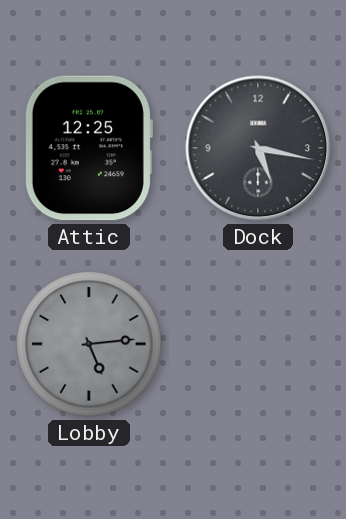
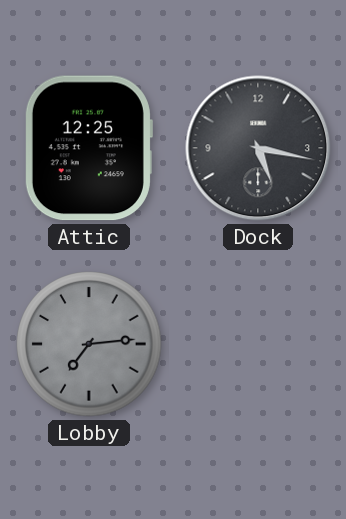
Lobby: 5:14 -> 7:14
